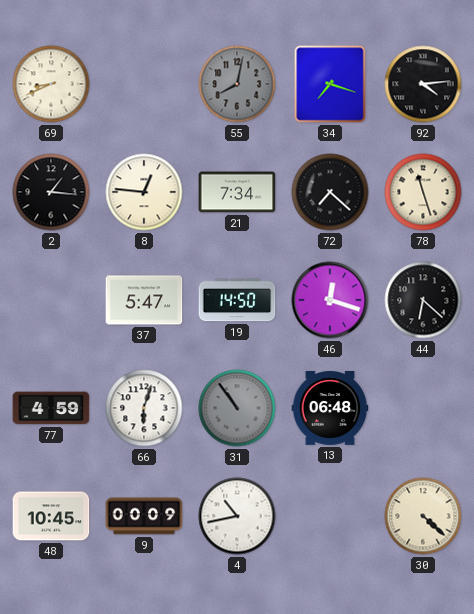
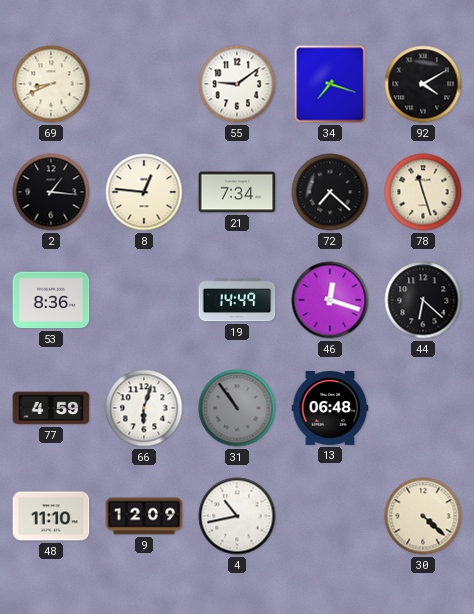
55: 8:02 -> 9:09
55 dial: grey -> white
92: 4:14 -> 4:10
53: none -> 8:36
37: 5:47 -> none
19: 14:50 -> 14:49
48: 10:45 -> 11:10
9: 00:09 -> 12:09
